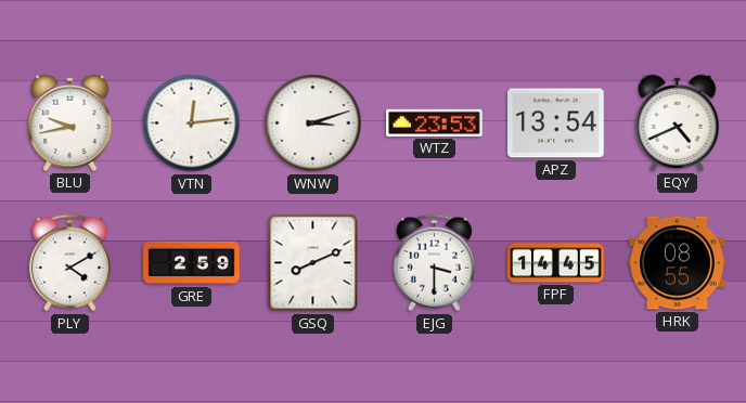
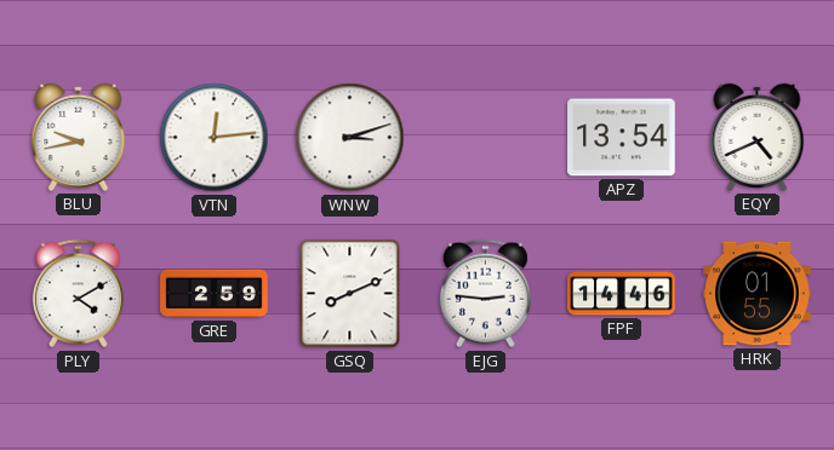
WTZ: 23:53 -> none
EJG: 3:30 -> 2:46
FPF: 14:45 -> 14:46
HRK: 08:55 -> 01:55
